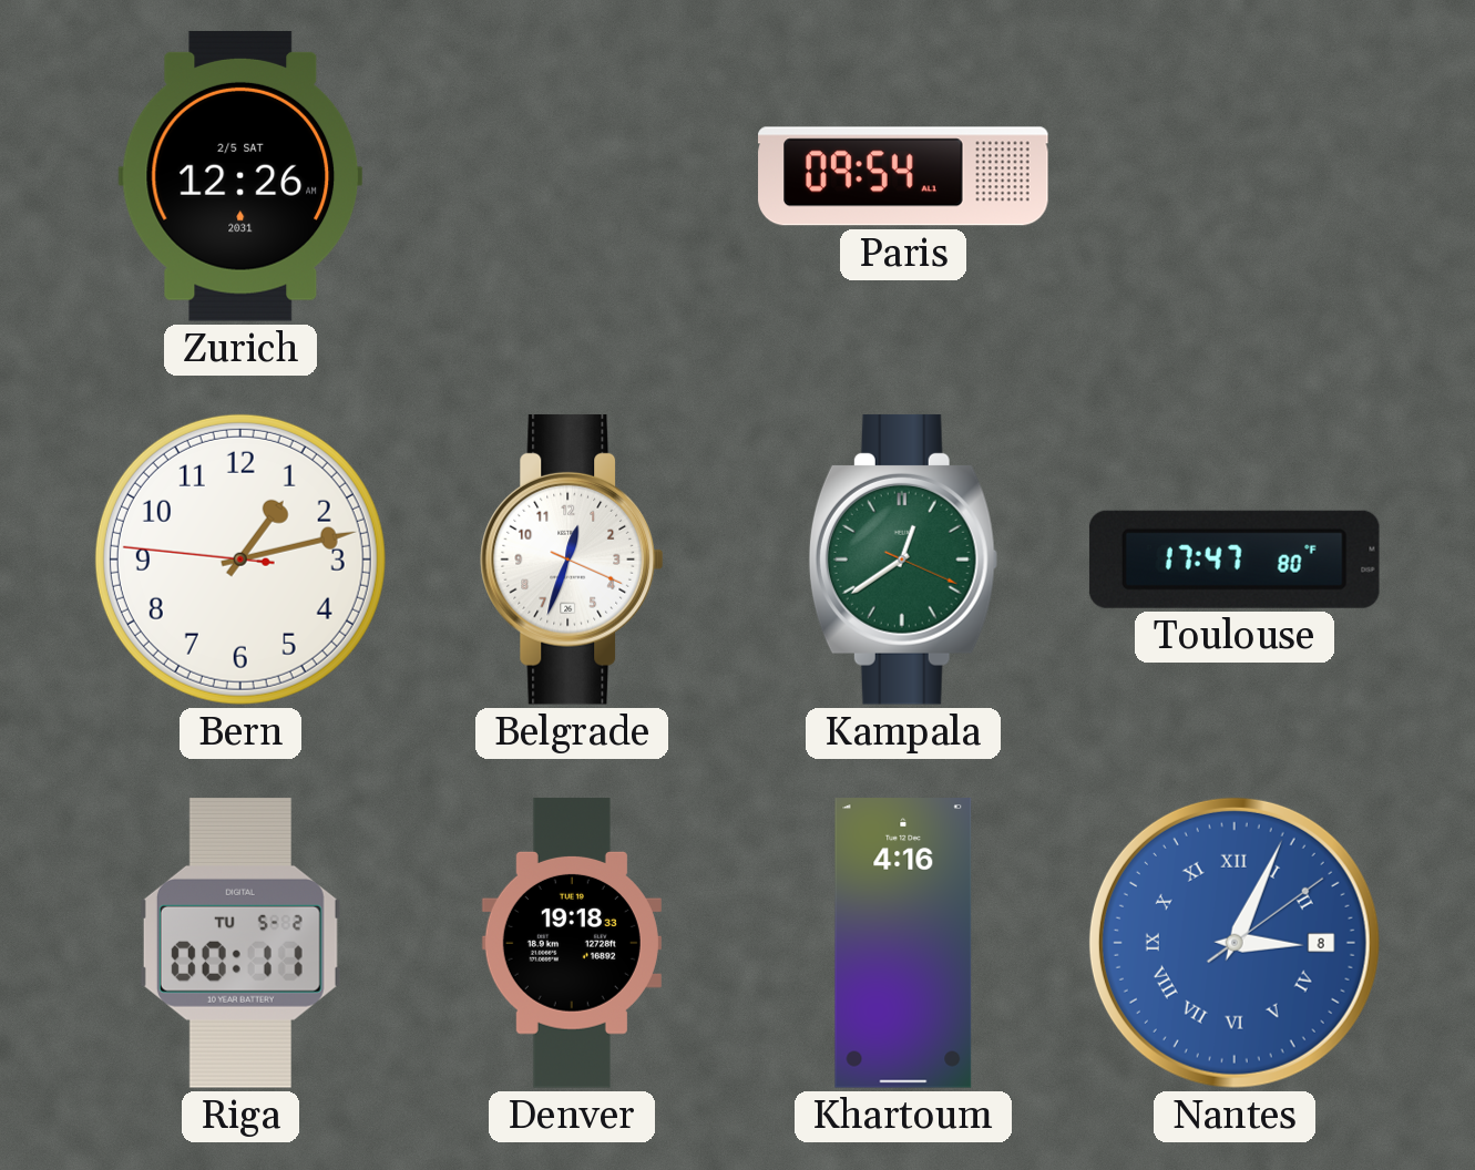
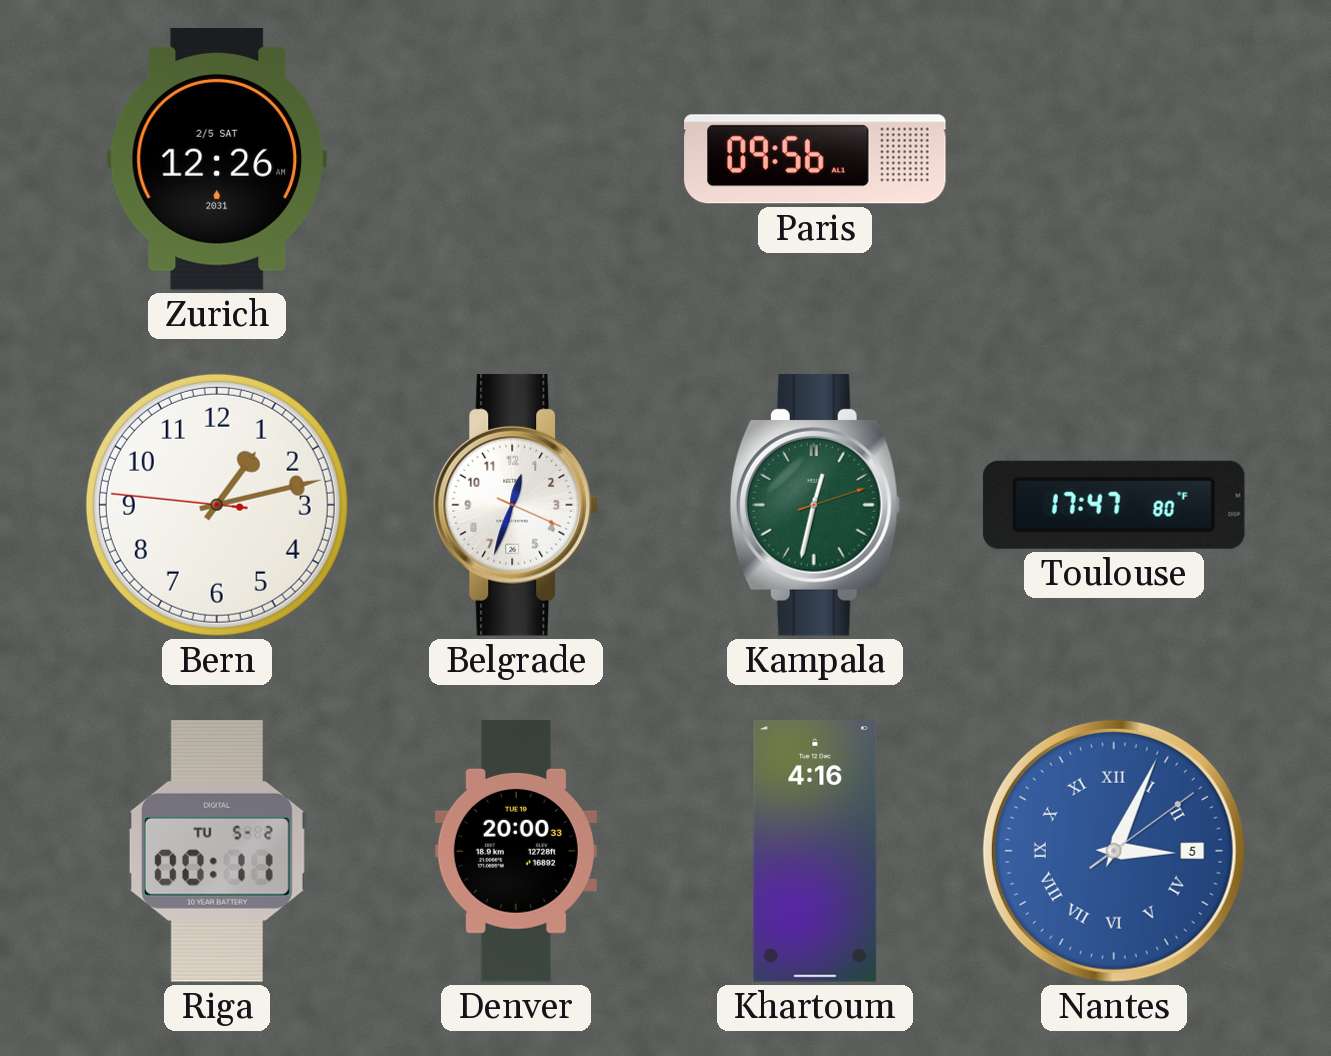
Paris: 09:54 -> 09:56
Kampala: 12:39 -> 12:32
Denver: 19:18 -> 20:00
Nantes date: 8 -> 5
